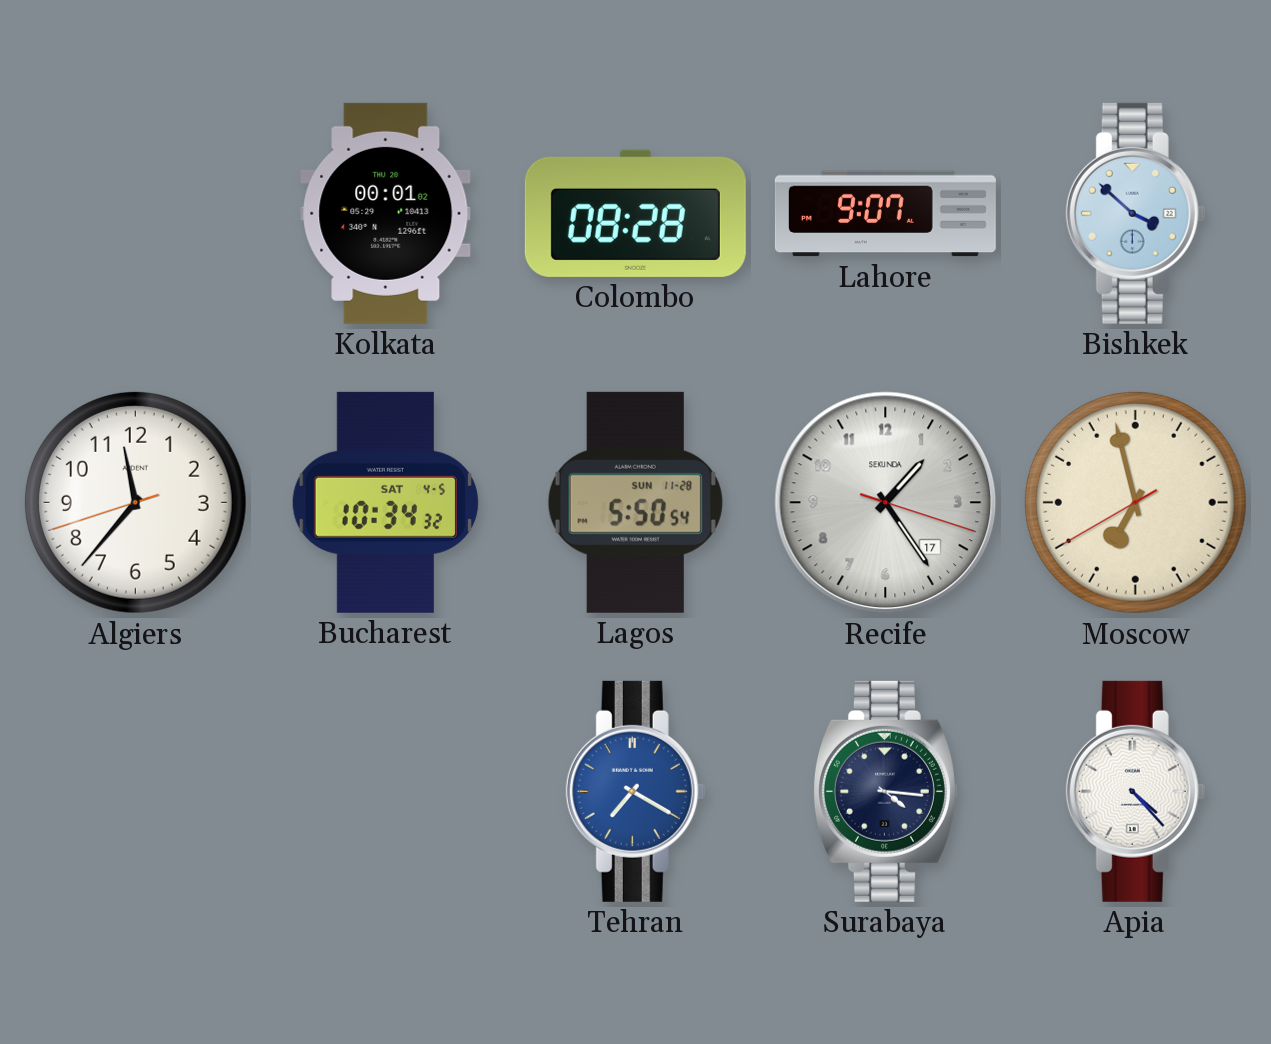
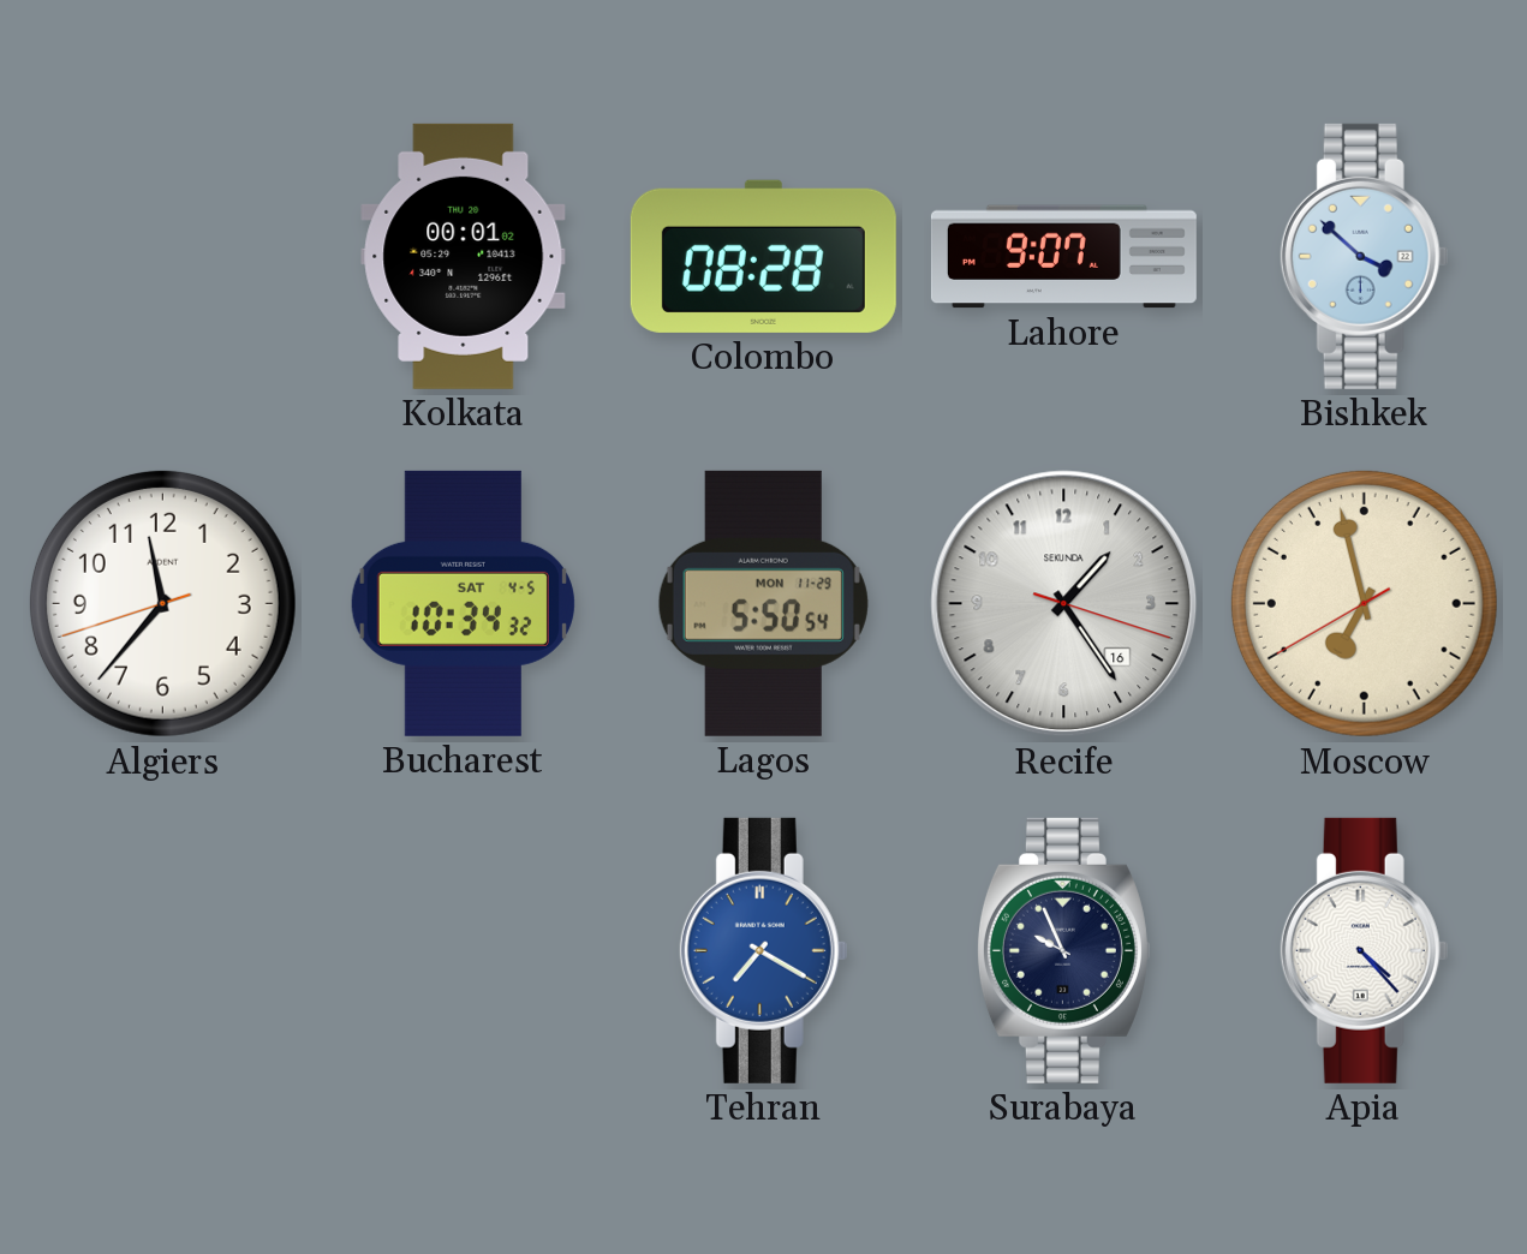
Lagos date: SUN 11-28 -> MON 11-29
Recife date: 17 -> 16
Surabaya: 4:16 -> 9:56
